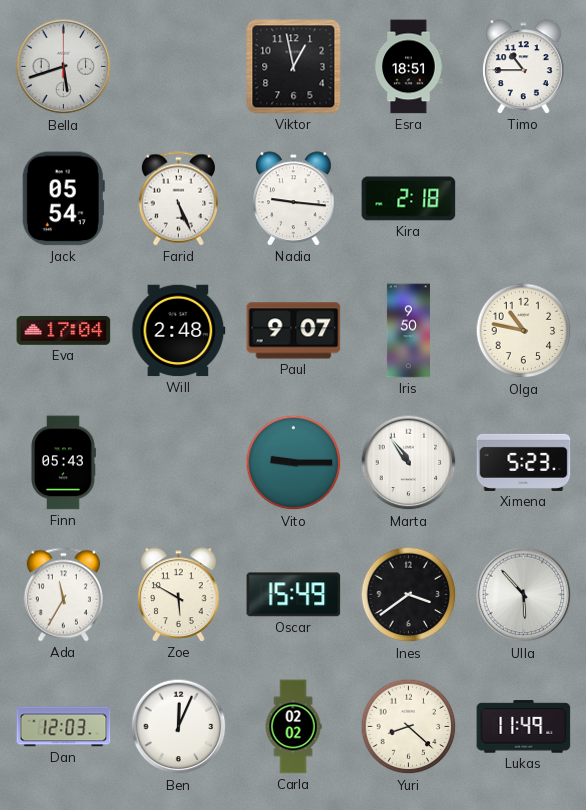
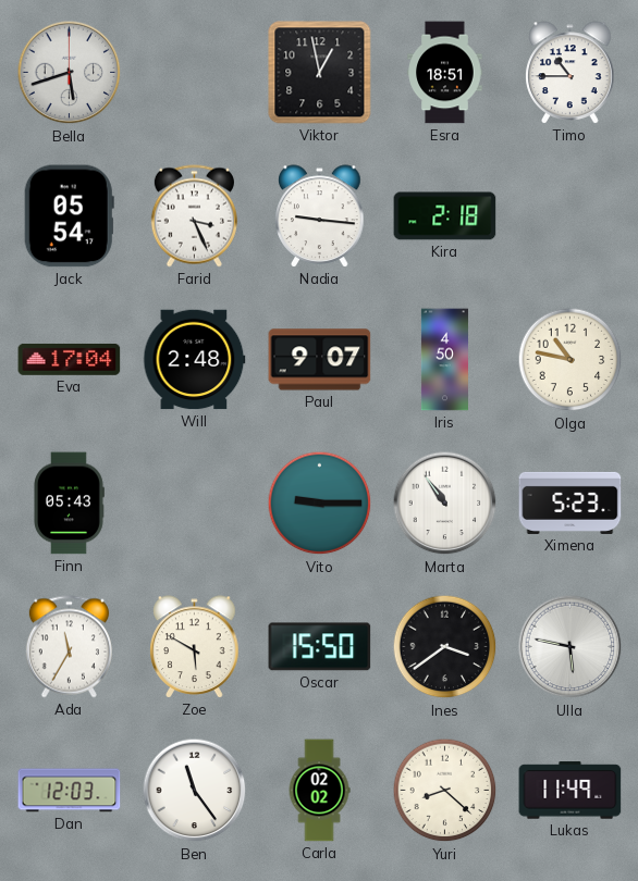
Farid: 5:26 -> 3:26
Iris: 9:50 -> 4:50
Oscar: 15:49 -> 15:50
Ulla: 5:53 -> 5:47
Ben: 12:04 -> 11:24
